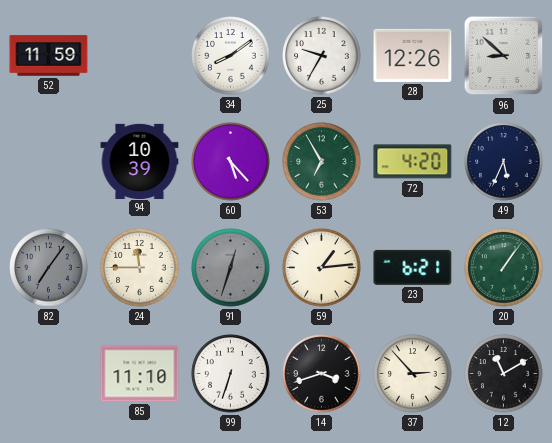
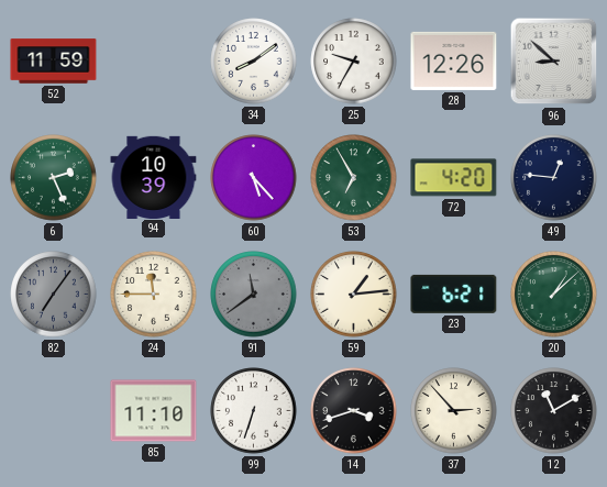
6: none -> 2:26
49: 5:34 -> 12:46
91: 12:33 -> 11:39
20: 1:06 -> 1:08
